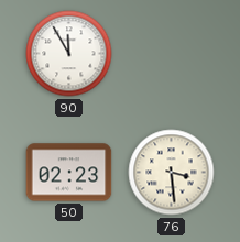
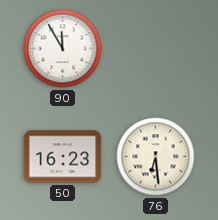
50: 02:23 -> 16:23
76: 3:29 -> 6:29
